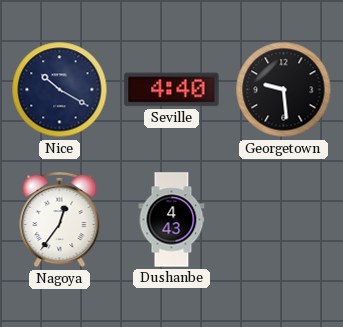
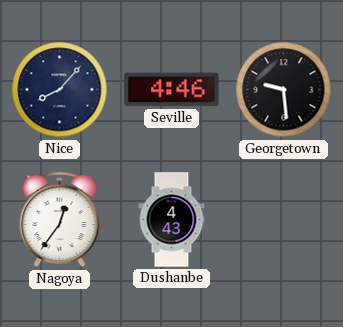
Nice: 10:20 -> 8:07
Seville: 4:40 -> 4:46
